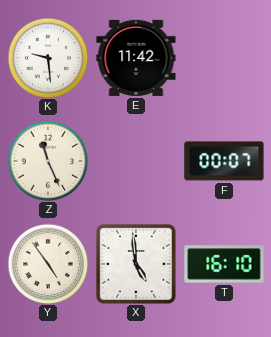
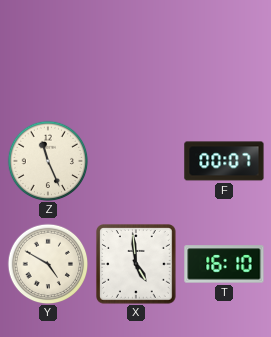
K: 9:29 -> none
E: 11:42 -> none
Y: 4:54 -> 4:50
